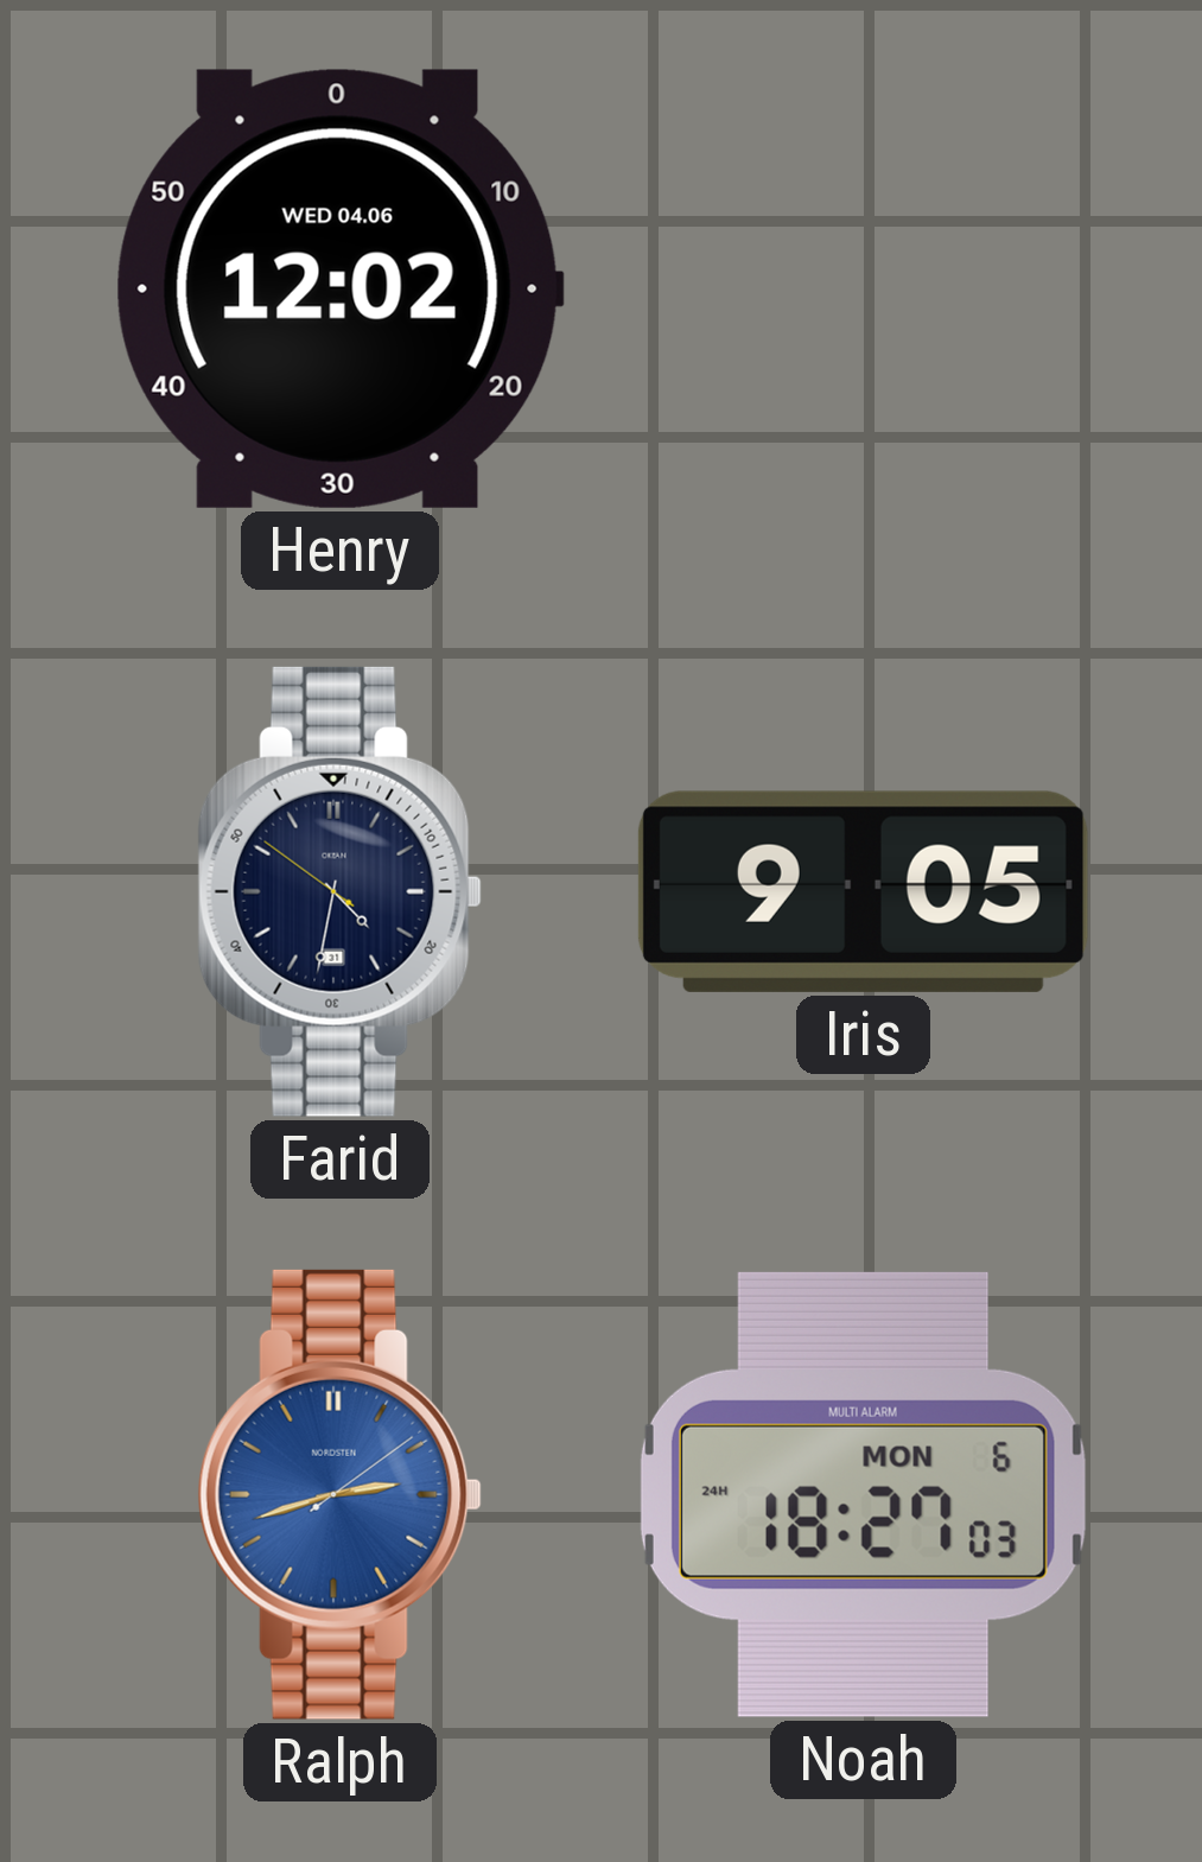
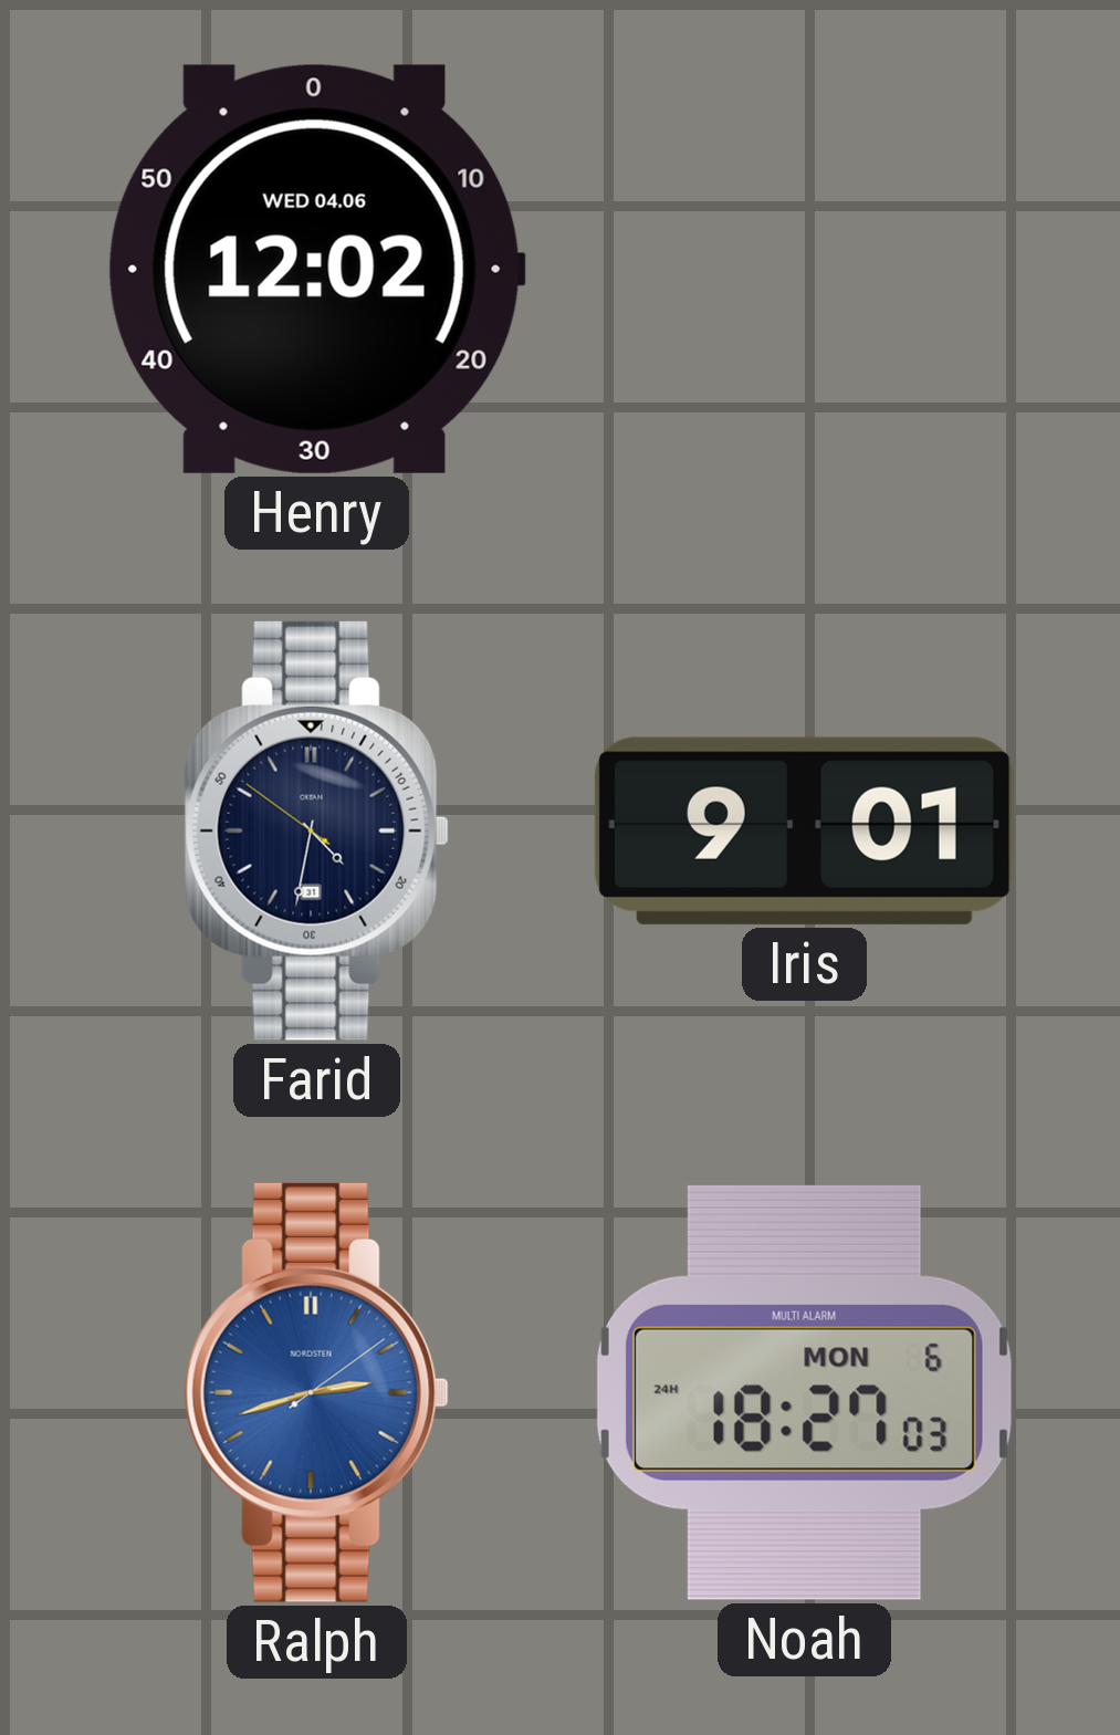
Iris: 9:05 -> 9:01
